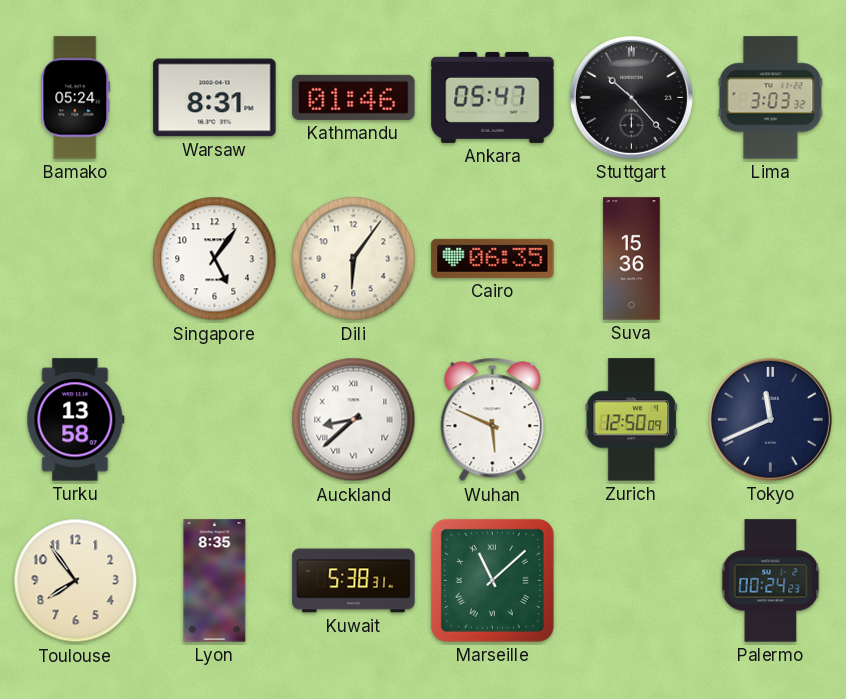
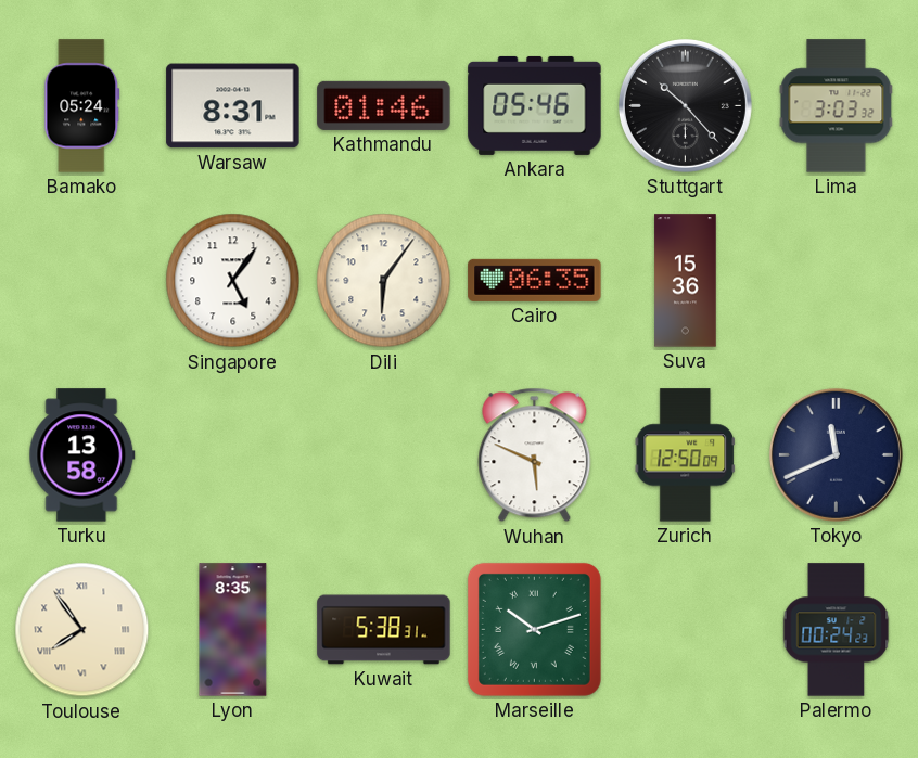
Ankara: 05:47 -> 05:46
Auckland: 8:38 -> none
Toulouse numerals: Arabic -> Roman
Marseille: 11:08 -> 10:12
